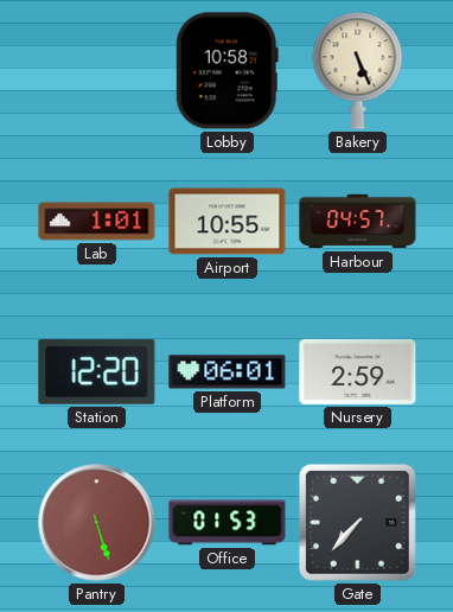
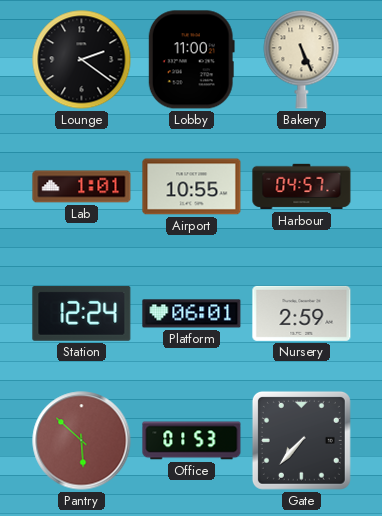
Lounge: none -> 2:21
Lobby: 10:58 -> 11:00
Station: 12:20 -> 12:24
Pantry: 5:27 -> 5:52
